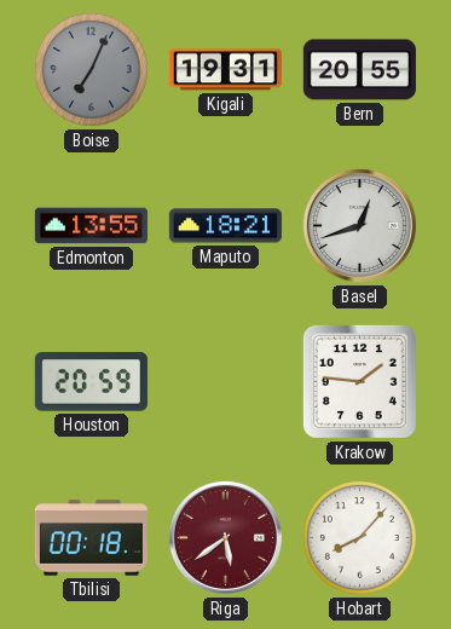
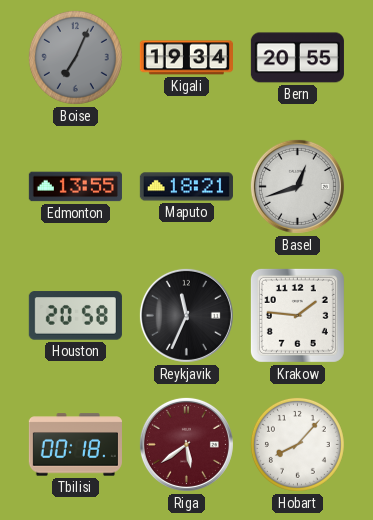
Kigali: 19:31 -> 19:34
Houston: 20:59 -> 20:58
Reykjavik: none -> 11:34
